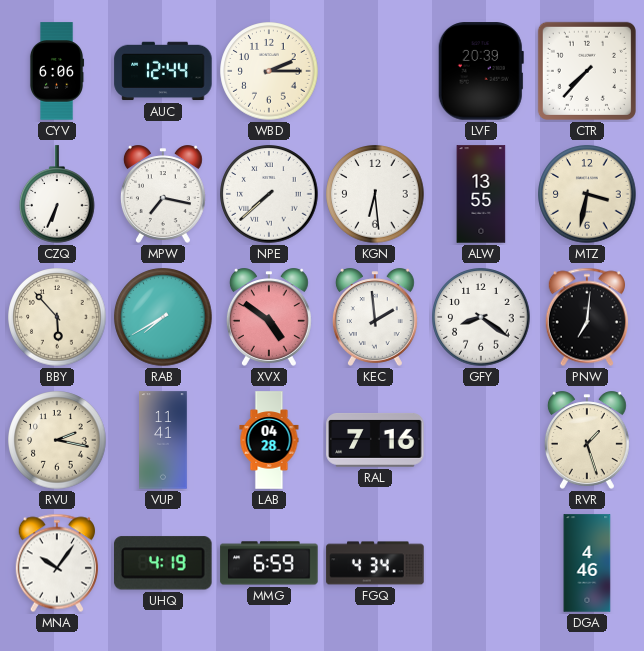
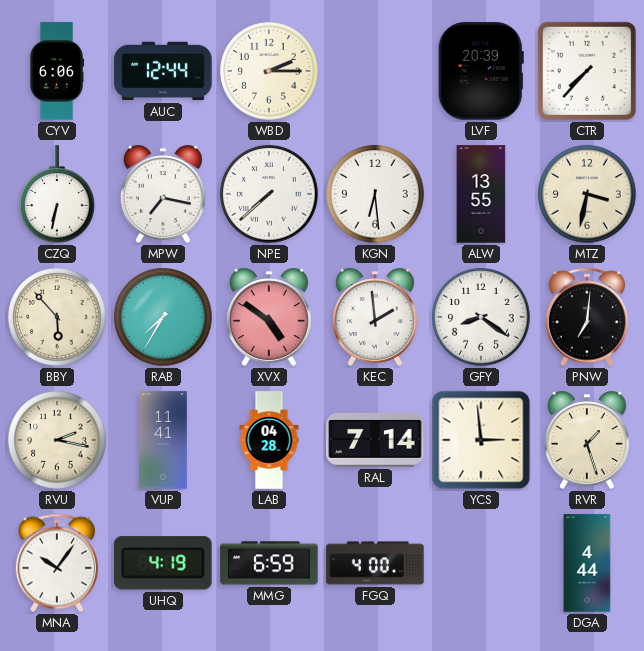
CZQ: 6:34 -> 6:32
RAB: 7:40 -> 7:35
RAL: 7:16 -> 7:14
YCS: none -> 2:59
FGQ: 4:34 -> 4:00
DGA: 4:46 -> 4:44
